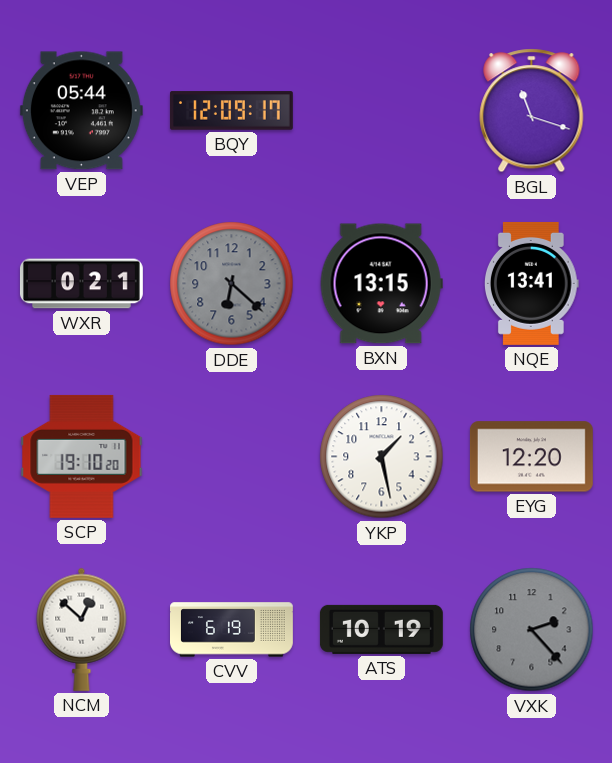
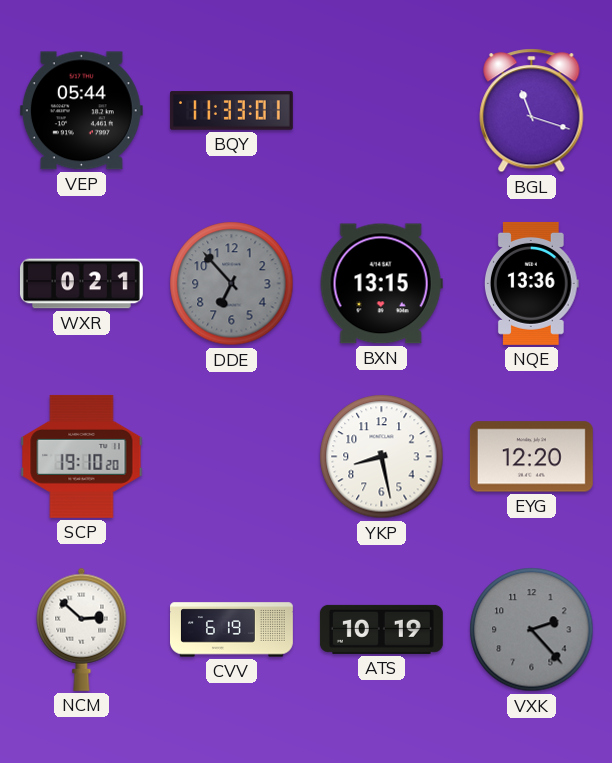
BQY: 12:09 -> 11:33
DDE: 6:22 -> 6:53
NQE: 13:41 -> 13:36
YKP: 1:28 -> 8:28
NCM: 12:52 -> 2:52
